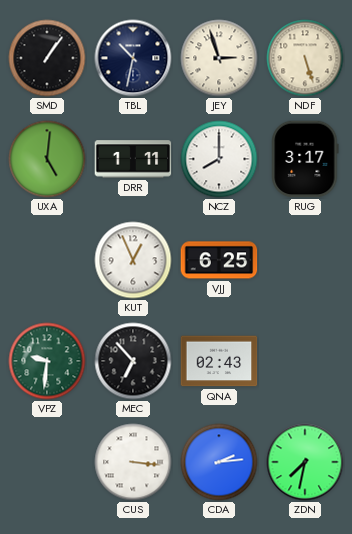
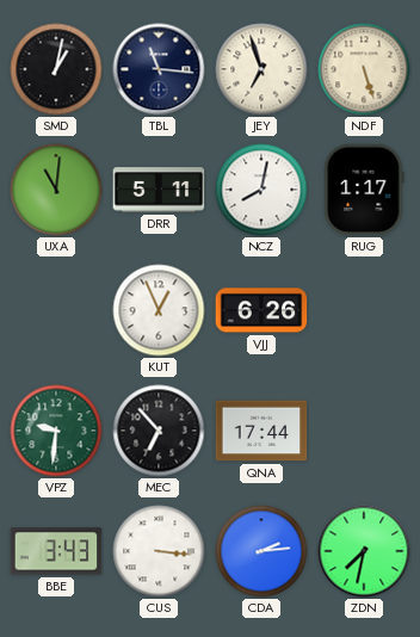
SMD: 1:06 -> 1:02
TBL: 10:32 -> 11:16
JEY: 2:57 -> 6:57
UXA: 5:01 -> 11:01
DRR: 1:11 -> 5:11
NCZ: 8:00 -> 8:02
RUG: 3:17 -> 1:17
VJJ: 6:25 -> 6:26
QNA: 02:43 -> 17:44
BBE: none -> 3:43
